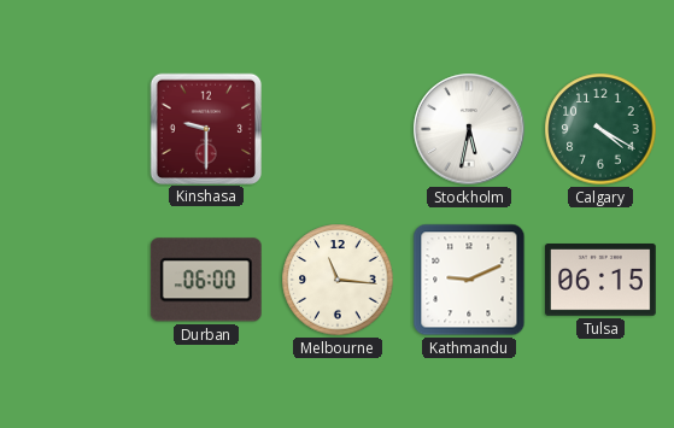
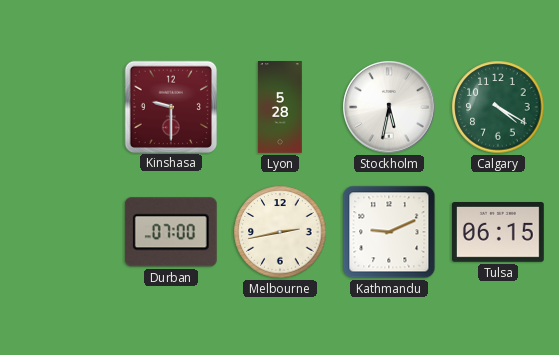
Lyon: none -> 5:28
Durban: 06:00 -> 07:00
Melbourne: 11:16 -> 2:43
